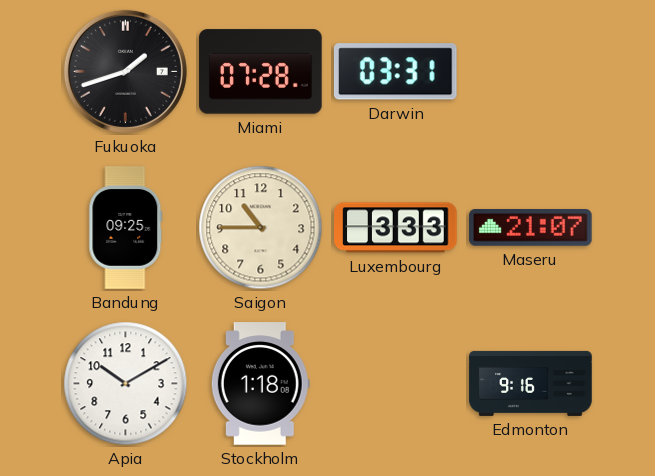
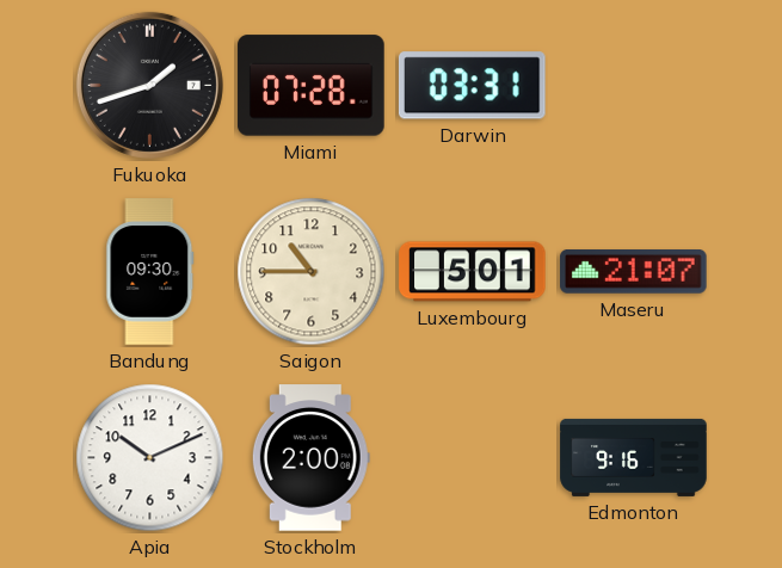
Bandung: 09:25 -> 09:30
Luxembourg: 3:33 -> 5:01
Apia: 10:10 -> 10:11
Stockholm: 1:18 -> 2:00
